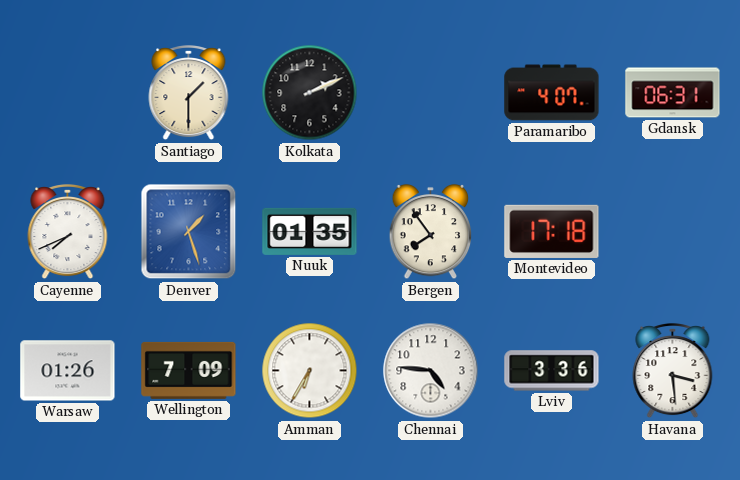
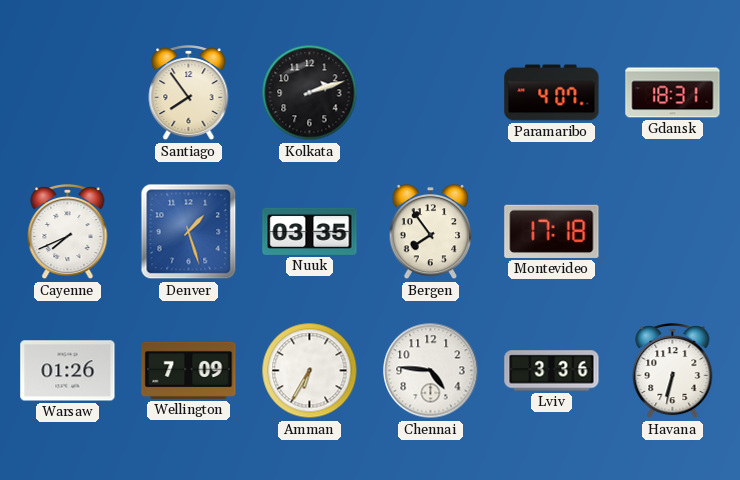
Santiago: 1:30 -> 7:54
Kolkata: 2:11 -> 2:12
Gdansk: 06:31 -> 18:31
Nuuk: 01:35 -> 03:35
Havana: 3:29 -> 6:32
